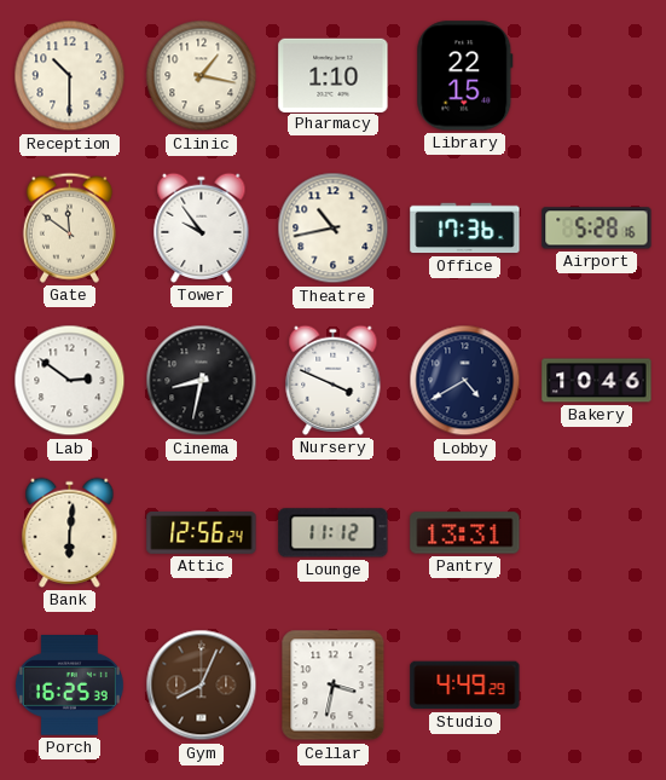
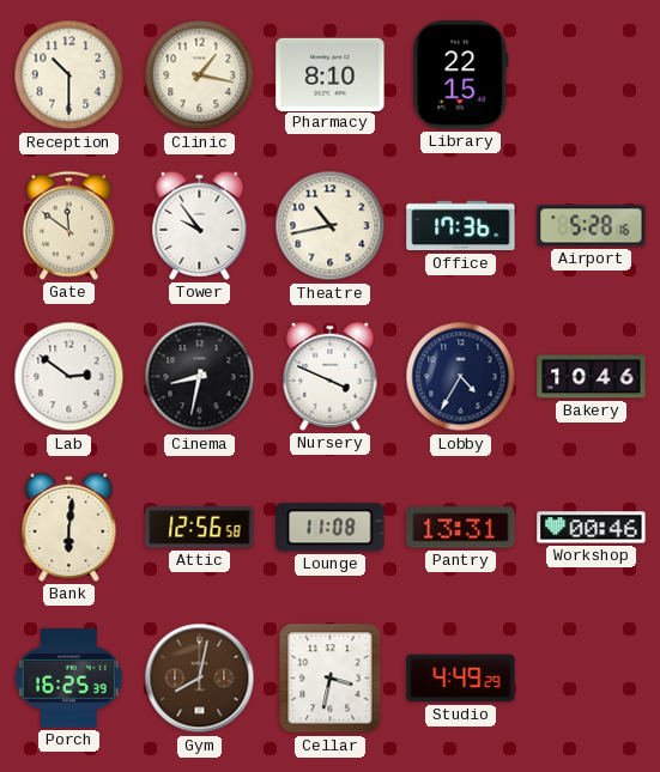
Pharmacy: 1:10 -> 8:10
Lobby: 4:40 -> 4:35
Attic: 12:56:24 -> 12:56:58
Lounge: 11:12 -> 11:08
Workshop: none -> 00:46
Gym: 8:04 -> 8:02
